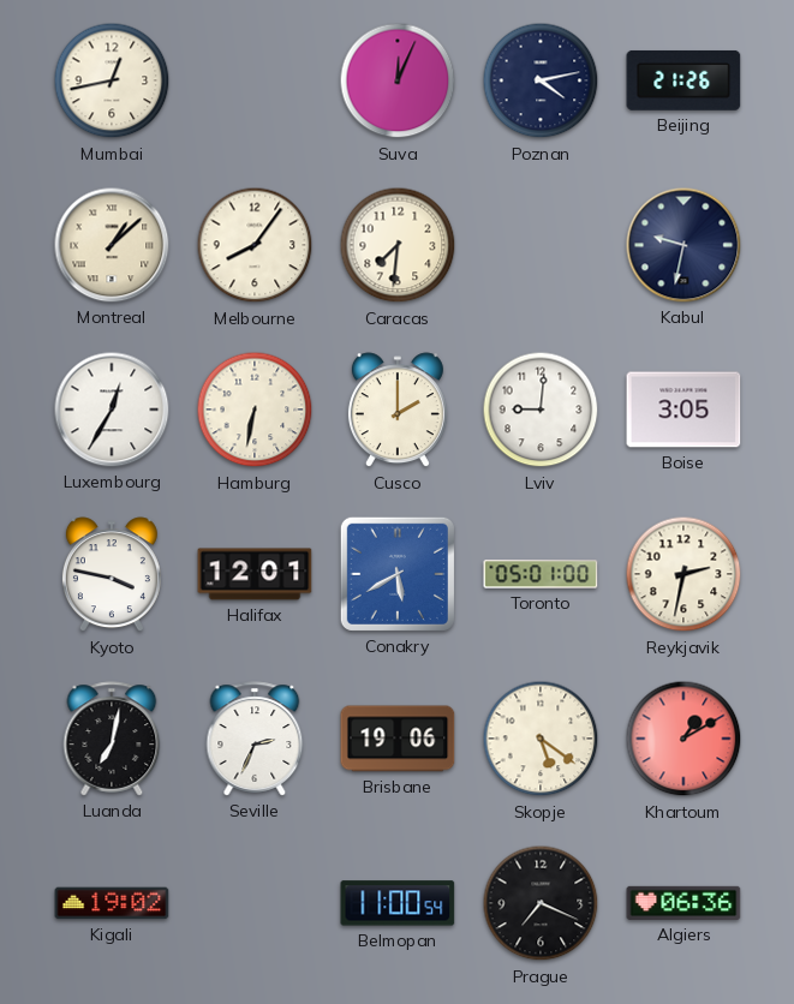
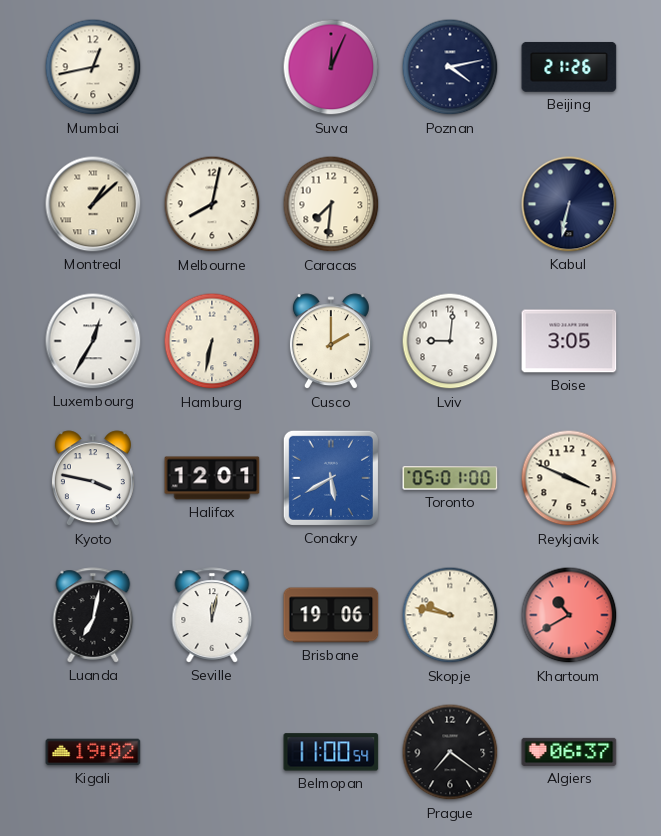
Melbourne: 8:06 -> 8:02
Kabul: 9:32 -> 6:32
Reykjavik: 2:32 -> 3:49
Seville: 2:34 -> 12:02
Skopje: 5:21 -> 9:47
Khartoum: 1:10 -> 10:40
Prague: 7:19 -> 7:21
Algiers: 06:36 -> 06:37
